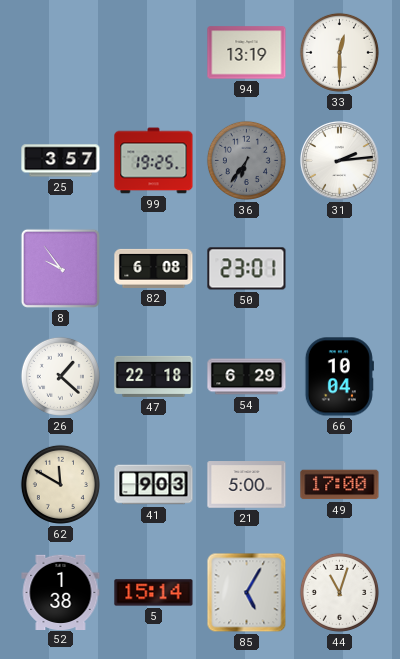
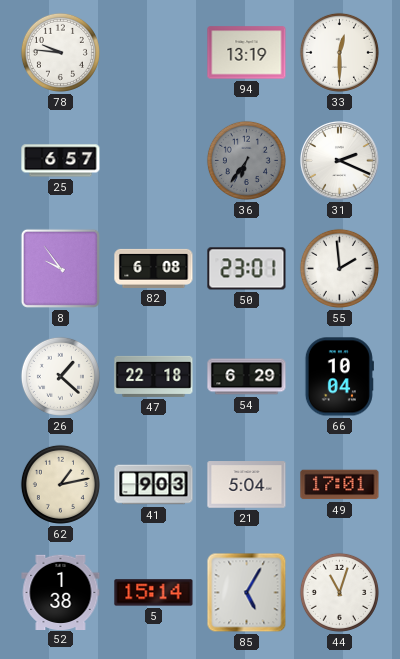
78: none -> 9:46
25: 3:57 -> 6:57
99: 19:25 -> none
31: 2:14 -> 2:19
55: none -> 1:59
62: 11:50 -> 1:13
21: 5:00 -> 5:04
49: 17:00 -> 17:01
